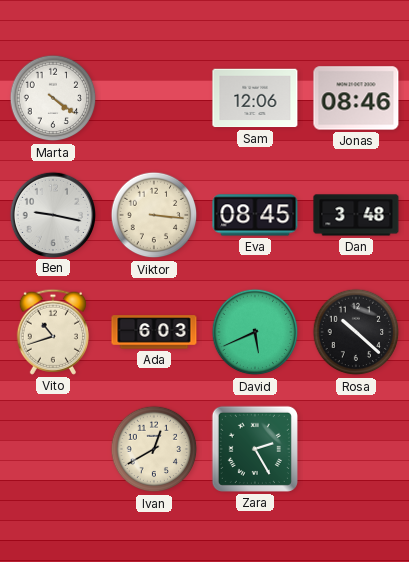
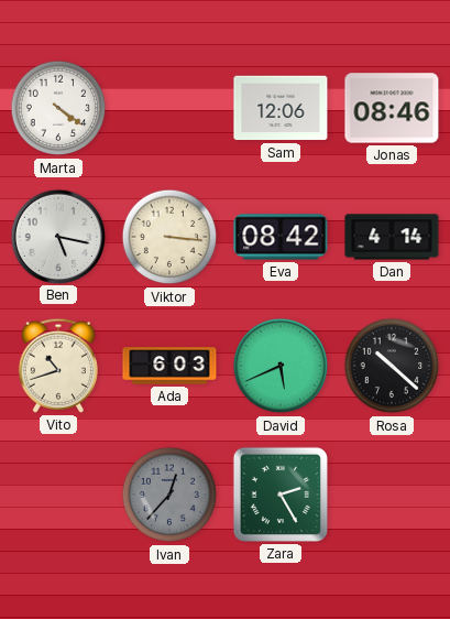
Ben: 9:17 -> 5:17
Eva: 08:45 -> 08:42
Dan: 3:48 -> 4:14
Ivan: 12:40 -> 12:37
Ivan dial: cream -> grey
